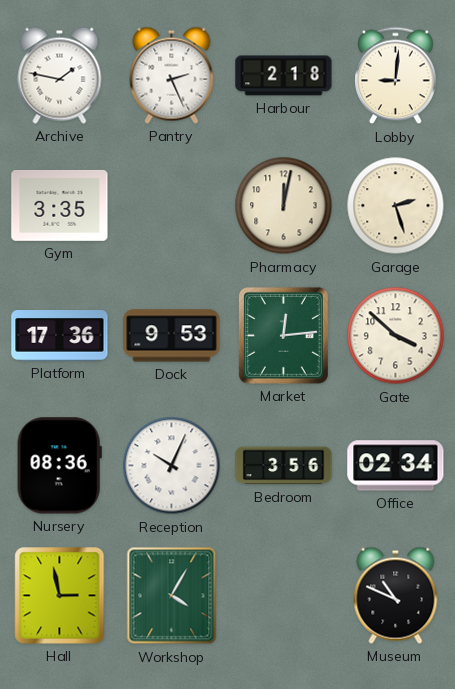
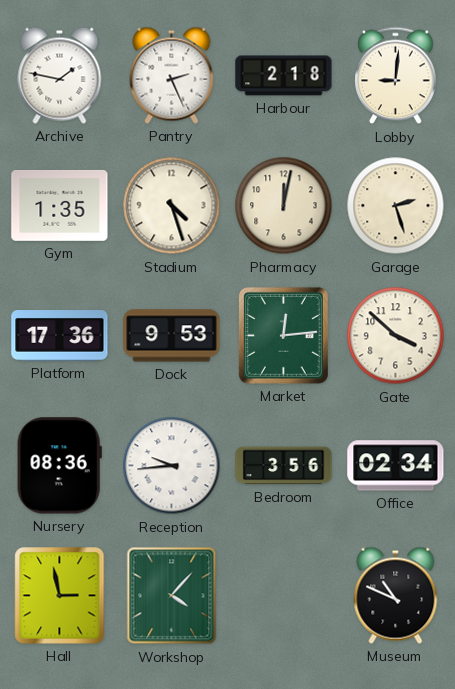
Gym: 3:35 -> 1:35
Stadium: none -> 4:27
Reception: 10:04 -> 9:44
Workshop: 4:05 -> 4:07
